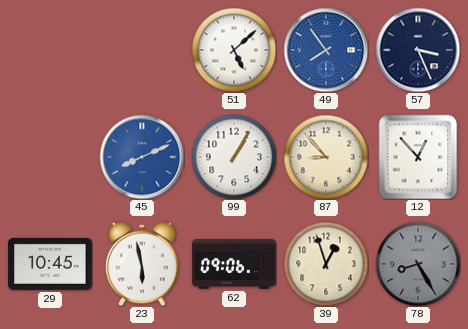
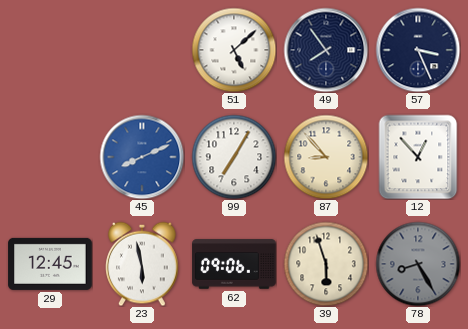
49 dial: blue -> navy
99: 1:05 -> 7:05
29: 10:45 -> 12:45
39: 12:57 -> 5:57
